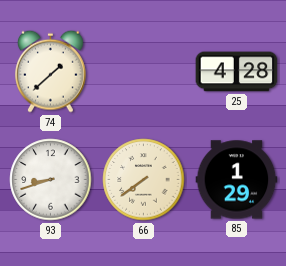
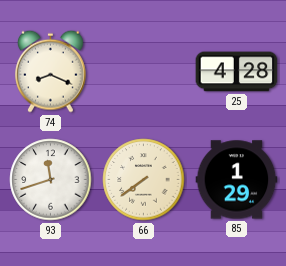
74: 1:38 -> 8:19
93: 8:42 -> 11:42
